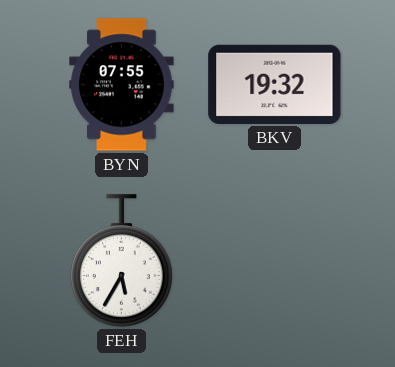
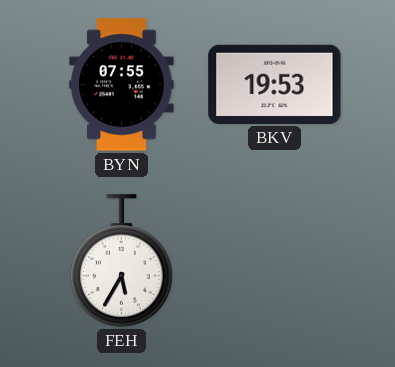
BKV: 19:32 -> 19:53
